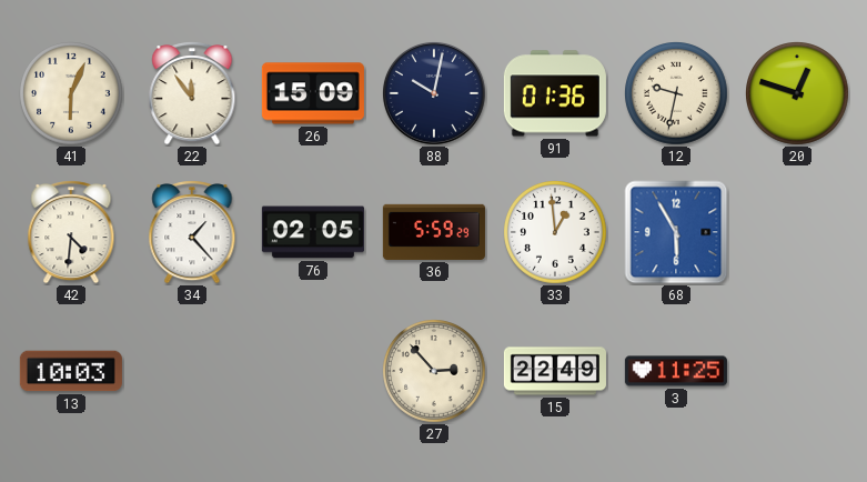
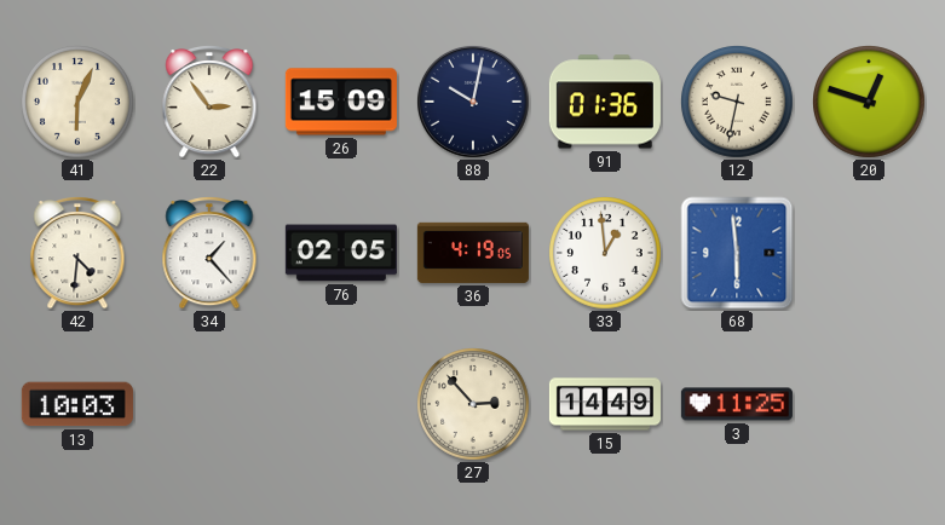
22: 11:54 -> 2:54
36: 5:59 -> 4:19
68: 5:55 -> 5:59
15: 22:49 -> 14:49
